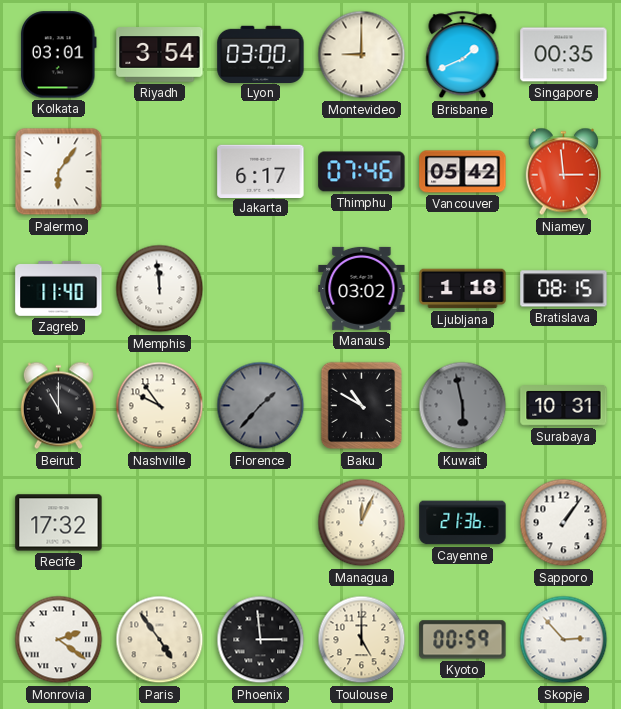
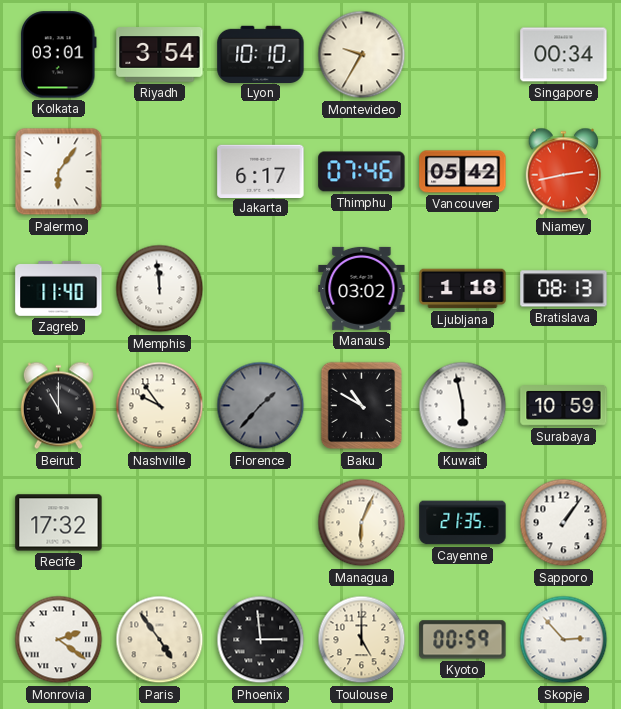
Lyon: 03:00 -> 10:10
Montevideo: 9:00 -> 9:35
Brisbane: 1:41 -> none
Singapore: 00:35 -> 00:34
Niamey: 2:59 -> 2:43
Bratislava: 08:15 -> 08:13
Kuwait dial: grey -> white
Surabaya: 10:31 -> 10:59
Managua: 12:04 -> 6:04
Cayenne: 21:36 -> 21:35
